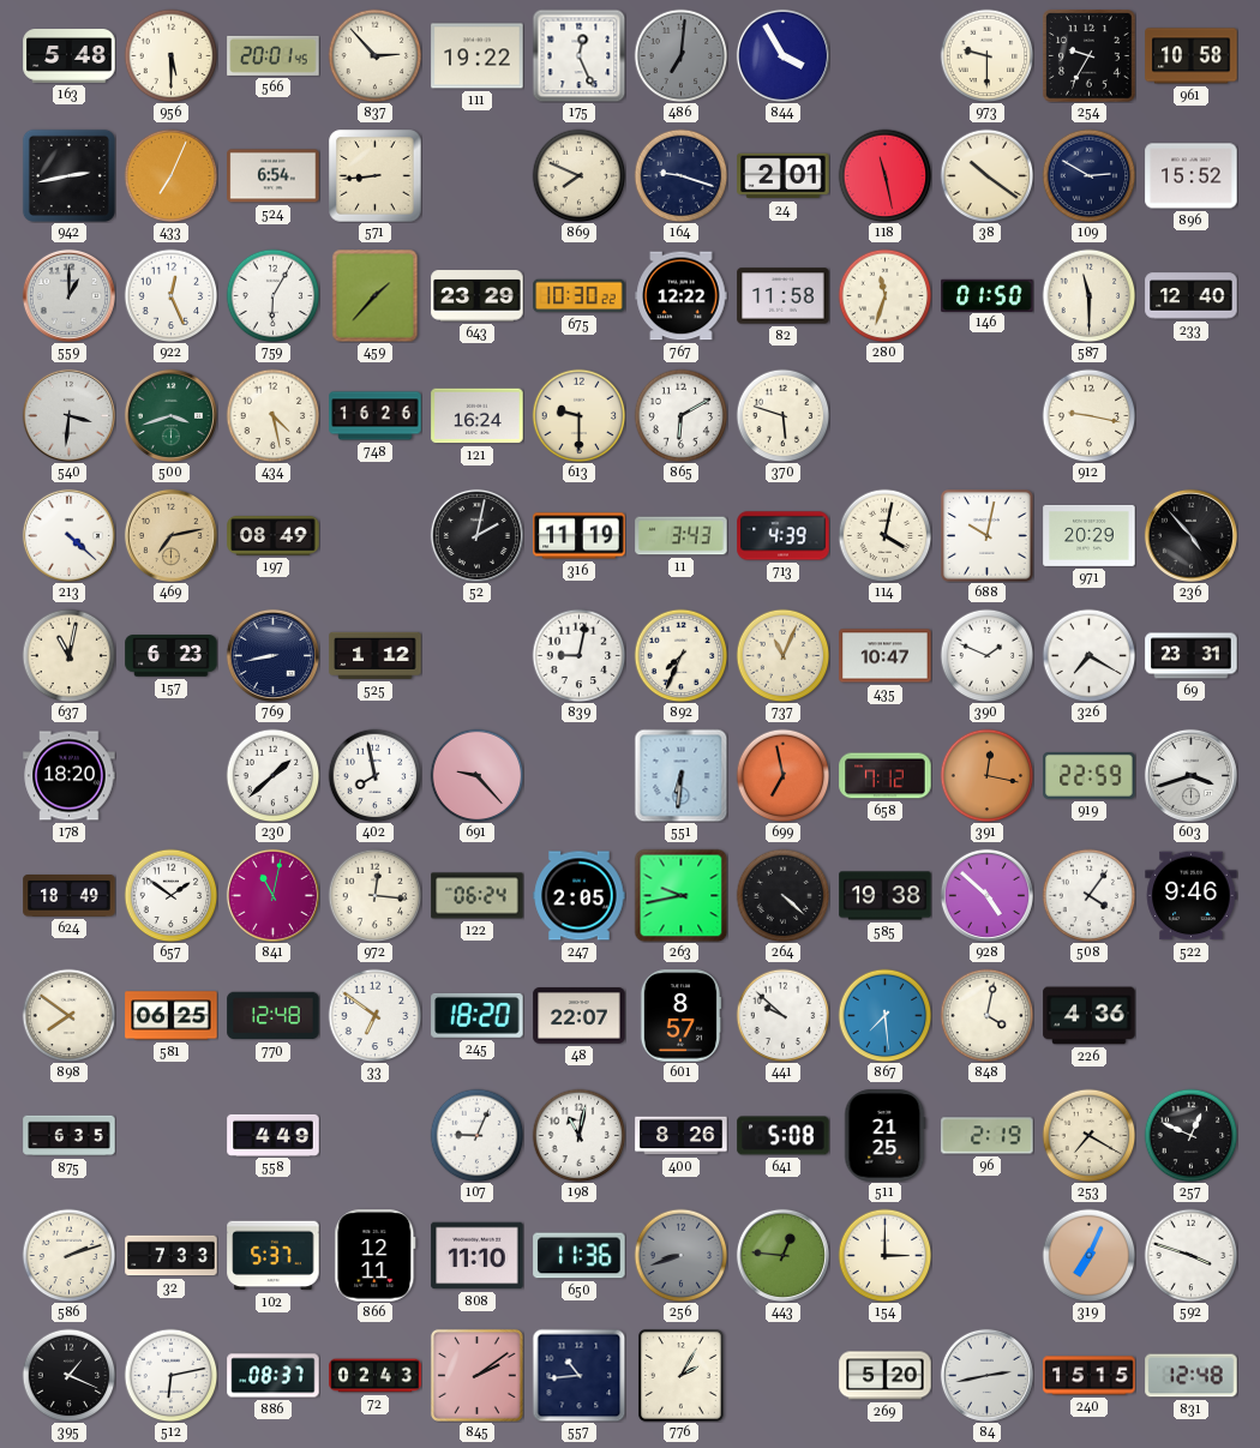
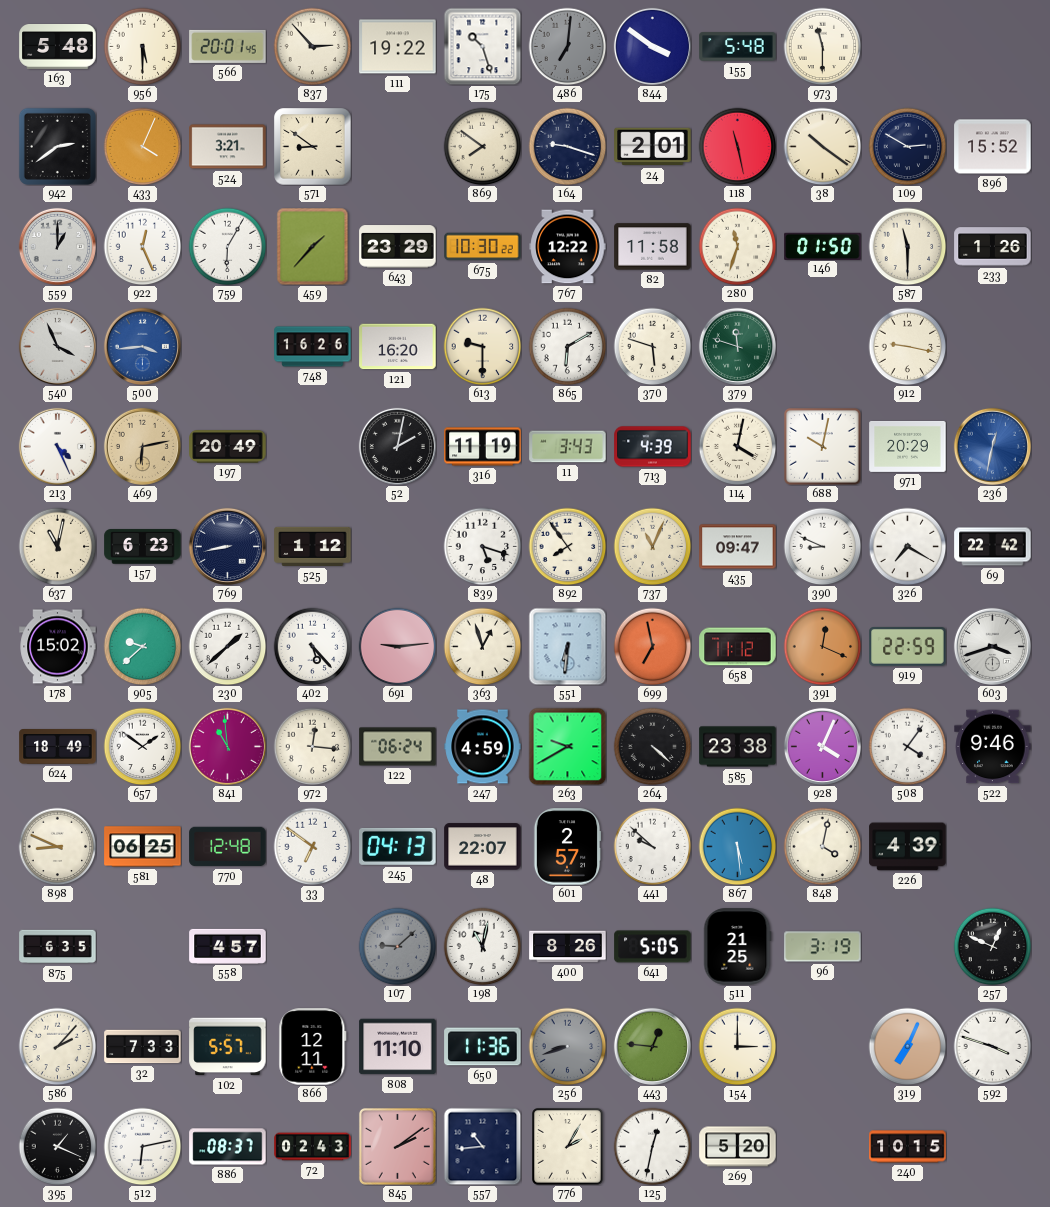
175: 12:26 -> 10:27
844: 3:55 -> 3:51
155: none -> 5:48
973: 9:30 -> 11:30
254: 9:35 -> none
961: 10:58 -> none
942: 2:43 -> 2:39
433: 7:04 -> 4:04
524: 6:54 -> 3:21
571: 8:44 -> 8:51
869: 7:49 -> 7:51
233: 12:40 -> 1:26
540: 3:31 -> 3:56
500: 3:42 -> 3:44
500 dial: green -> blue
434: 4:28 -> none
121: 16:24 -> 16:20
379: none -> 11:48
213: 4:22 -> 4:26
469: 7:13 -> 6:13
197: 08:49 -> 20:49
236: 4:53 -> 12:32
236 dial: black -> blue
839: 9:02 -> 5:18
892: 7:34 -> 7:54
435: 10:47 -> 09:47
390: 1:49 -> 8:49
69: 23:31 -> 22:42
178: 18:20 -> 15:02
905: none -> 9:38
402: 7:58 -> 5:23
691: 9:23 -> 9:14
363: none -> 12:57
658: 7:12 -> 11:12
391: 12:17 -> 12:19
841: 11:02 -> 10:59
247: 2:05 -> 4:59
263: 9:43 -> 9:40
585: 19:38 -> 23:38
928: 4:52 -> 4:04
898: 7:51 -> 8:49
245: 18:20 -> 04:13
601: 8:57 -> 2:57
867: 7:29 -> 5:29
226: 4:36 -> 4:39
558: 4:49 -> 4:57
107: 9:04 -> 9:08
107 dial: white -> grey
641: 5:08 -> 5:05
96: 2:19 -> 3:19
253: 7:20 -> none
586: 2:12 -> 2:07
102: 5:37 -> 5:57
125: none -> 12:32
84: 2:43 -> none
240: 15:15 -> 10:15
831: 12:48 -> none
